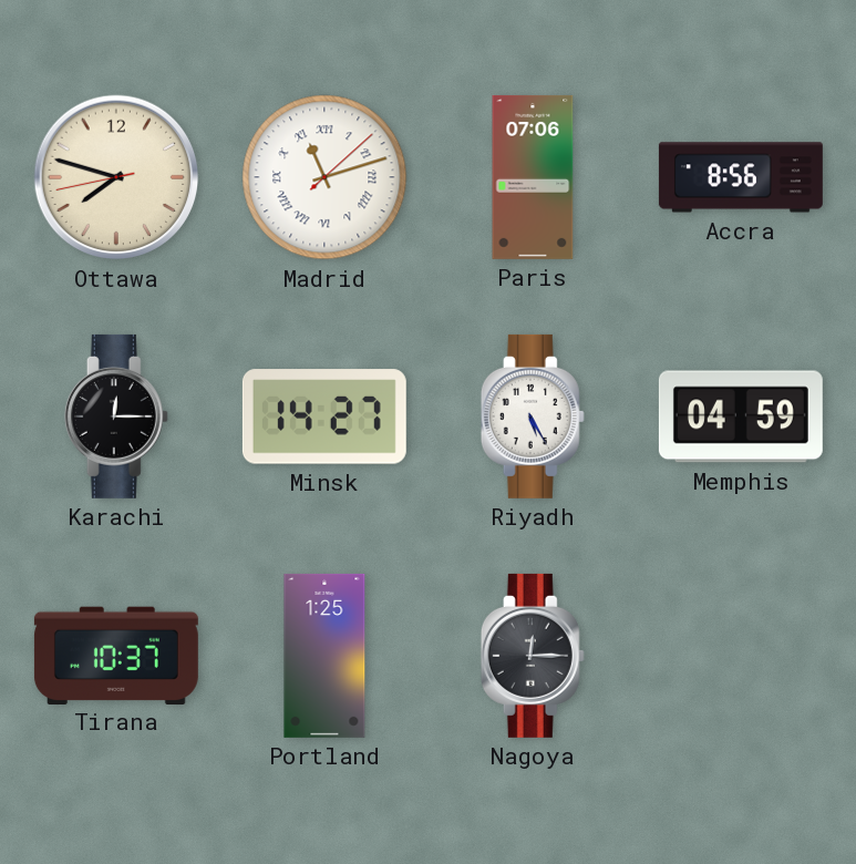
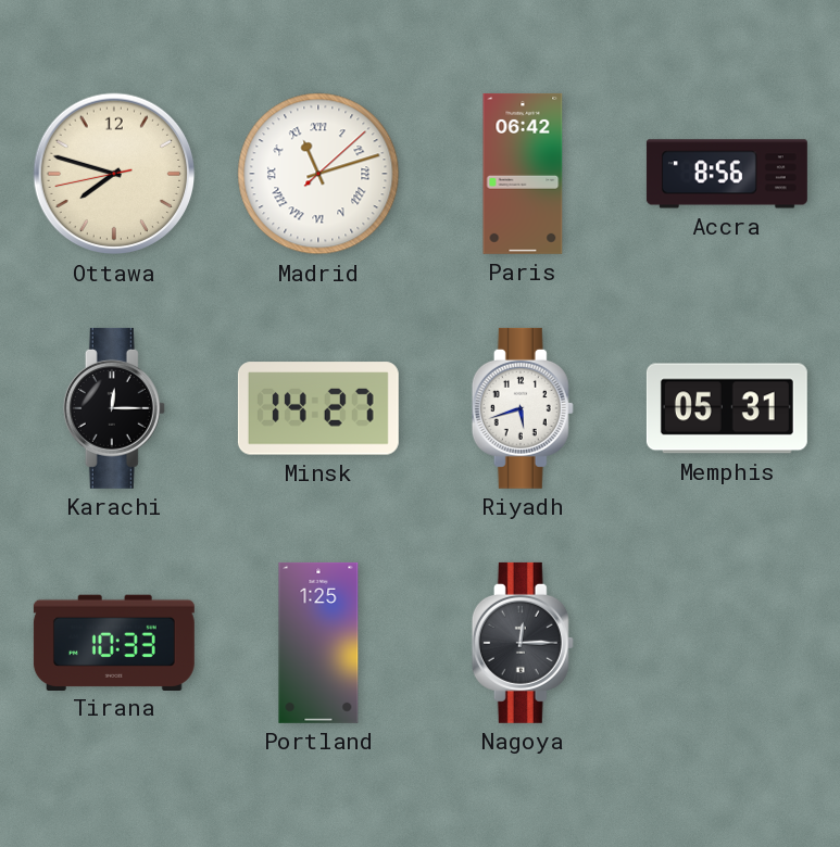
Paris: 07:06 -> 06:42
Riyadh: 5:25 -> 5:42
Memphis: 04:59 -> 05:31
Tirana: 10:37 -> 10:33
